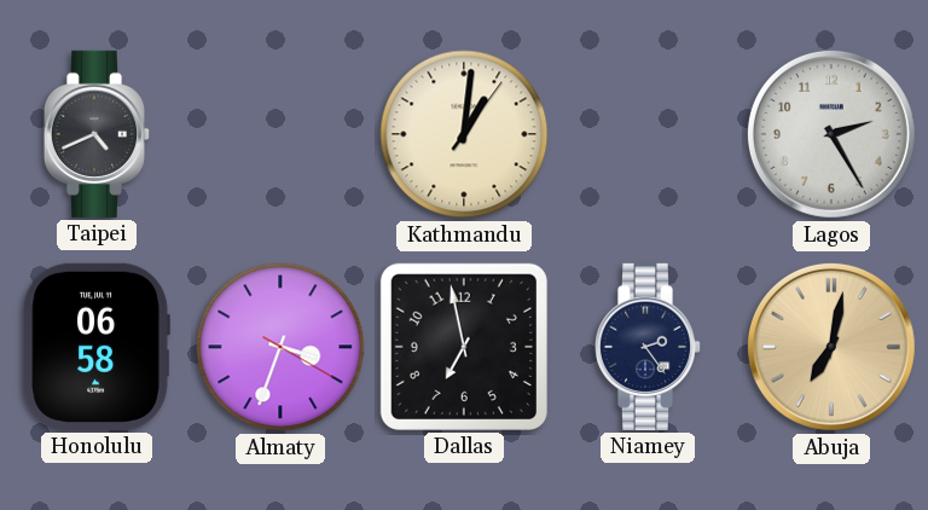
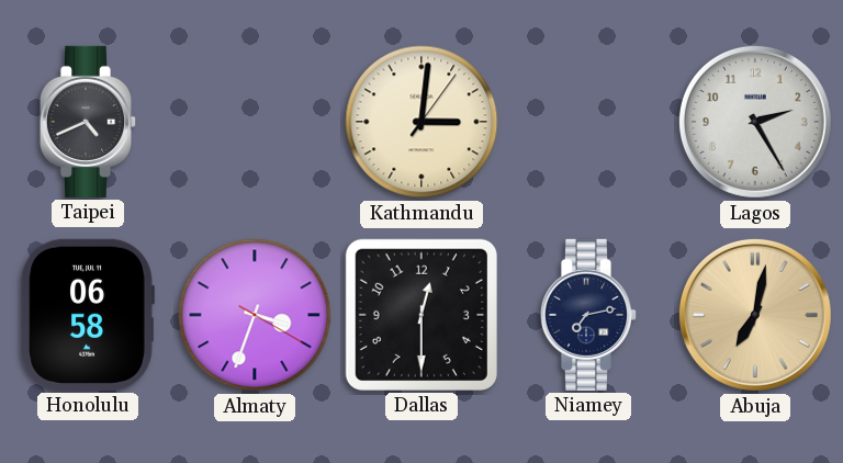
Kathmandu: 1:01 -> 3:01
Dallas: 6:58 -> 12:30
Niamey: 2:24 -> 7:13
